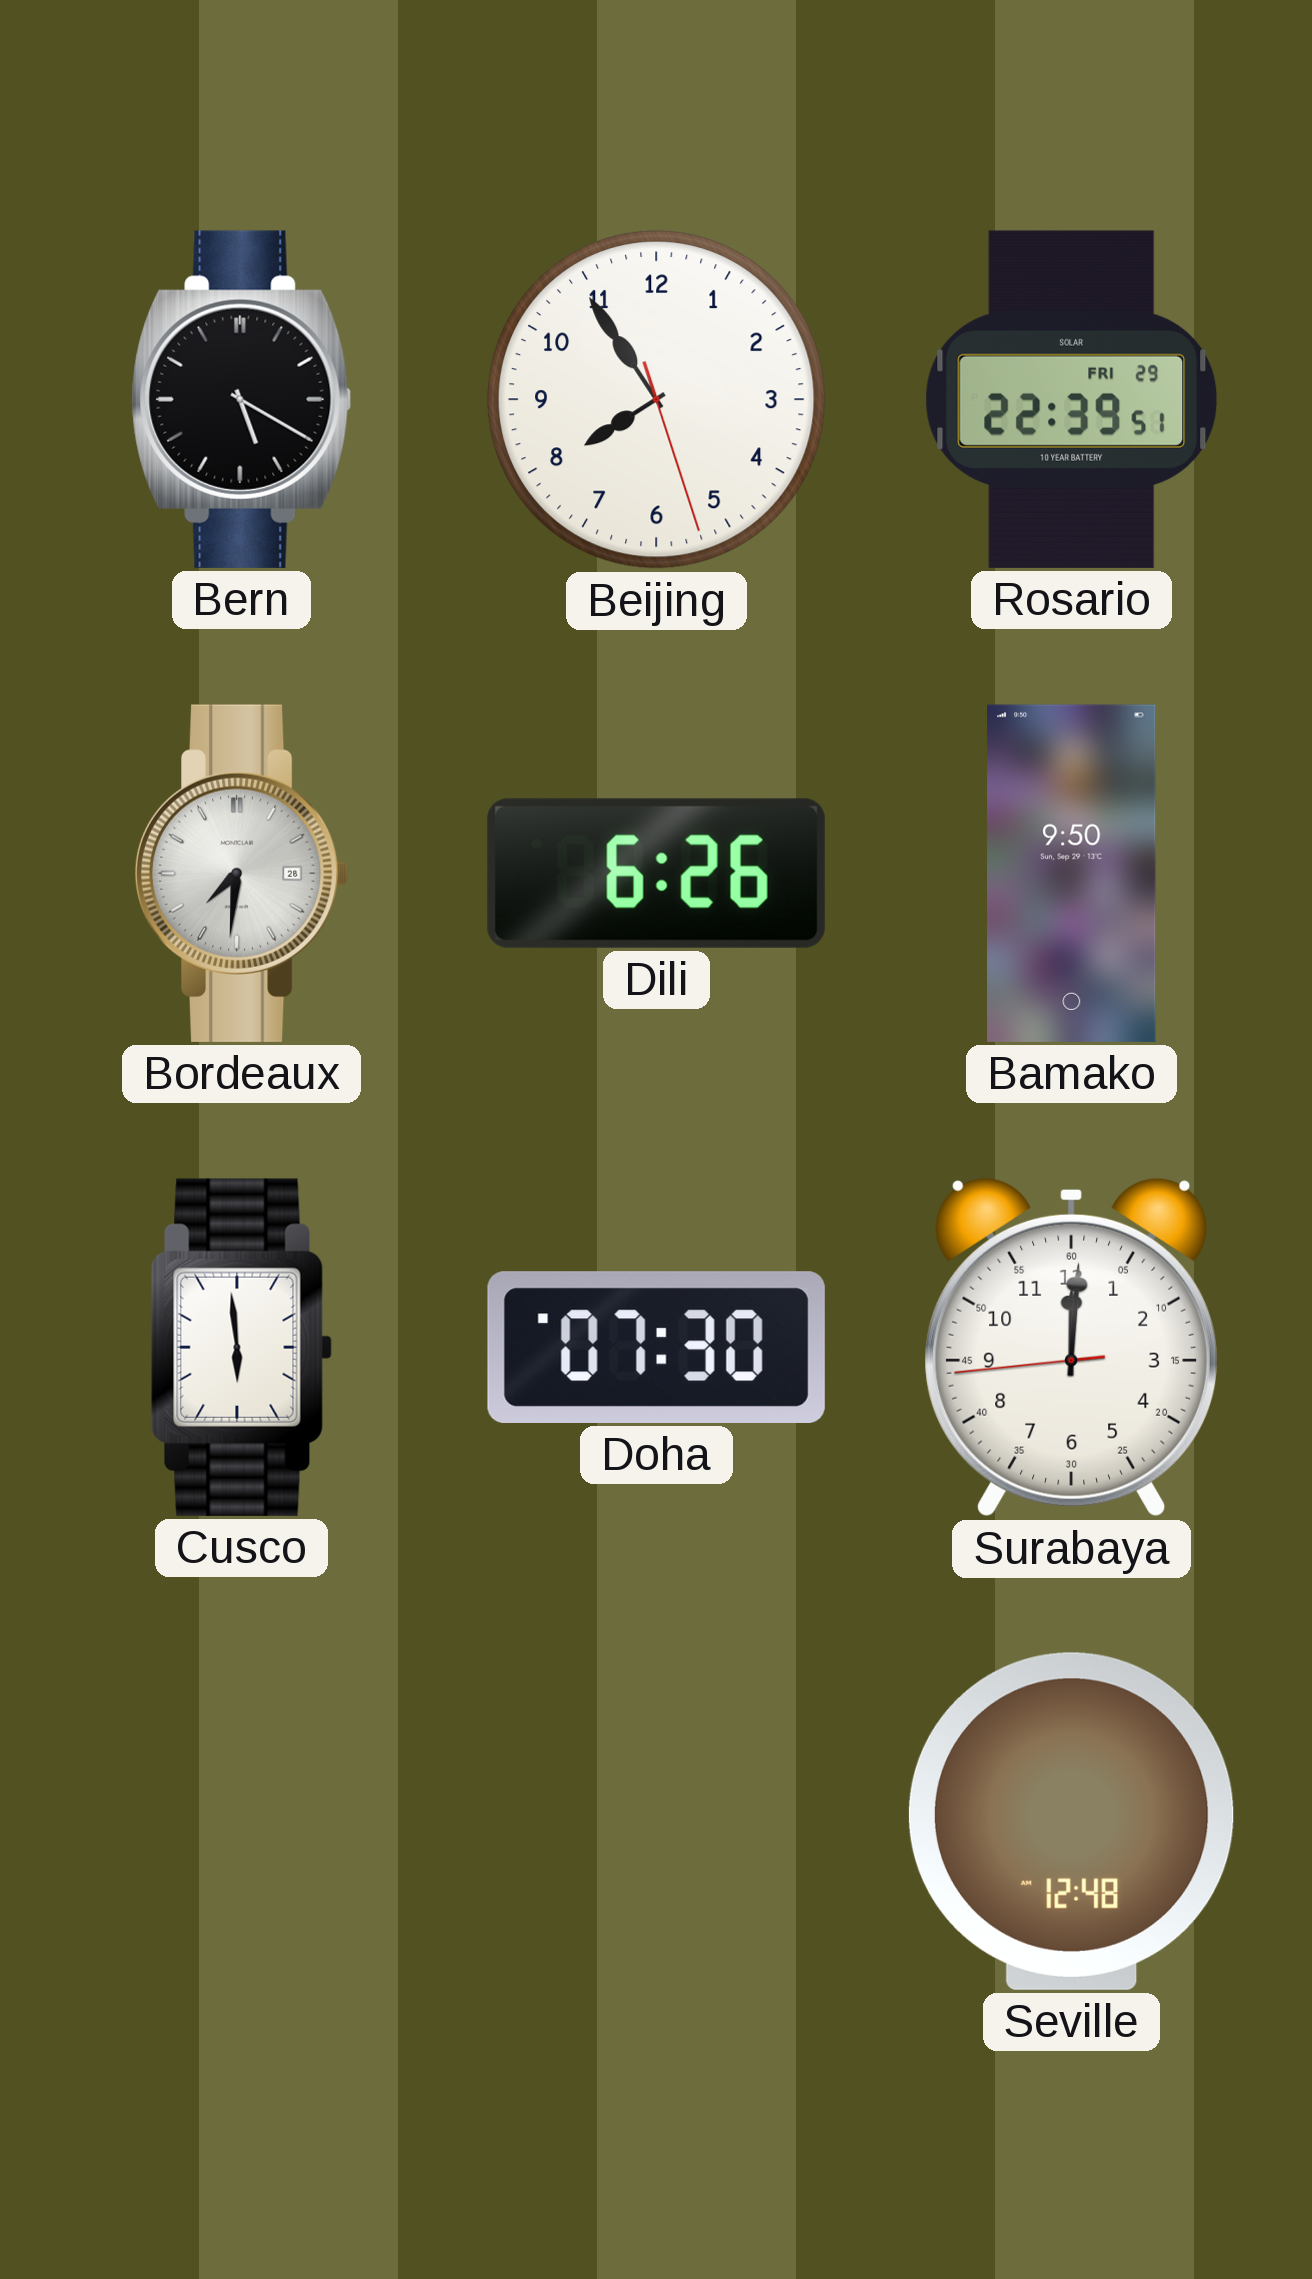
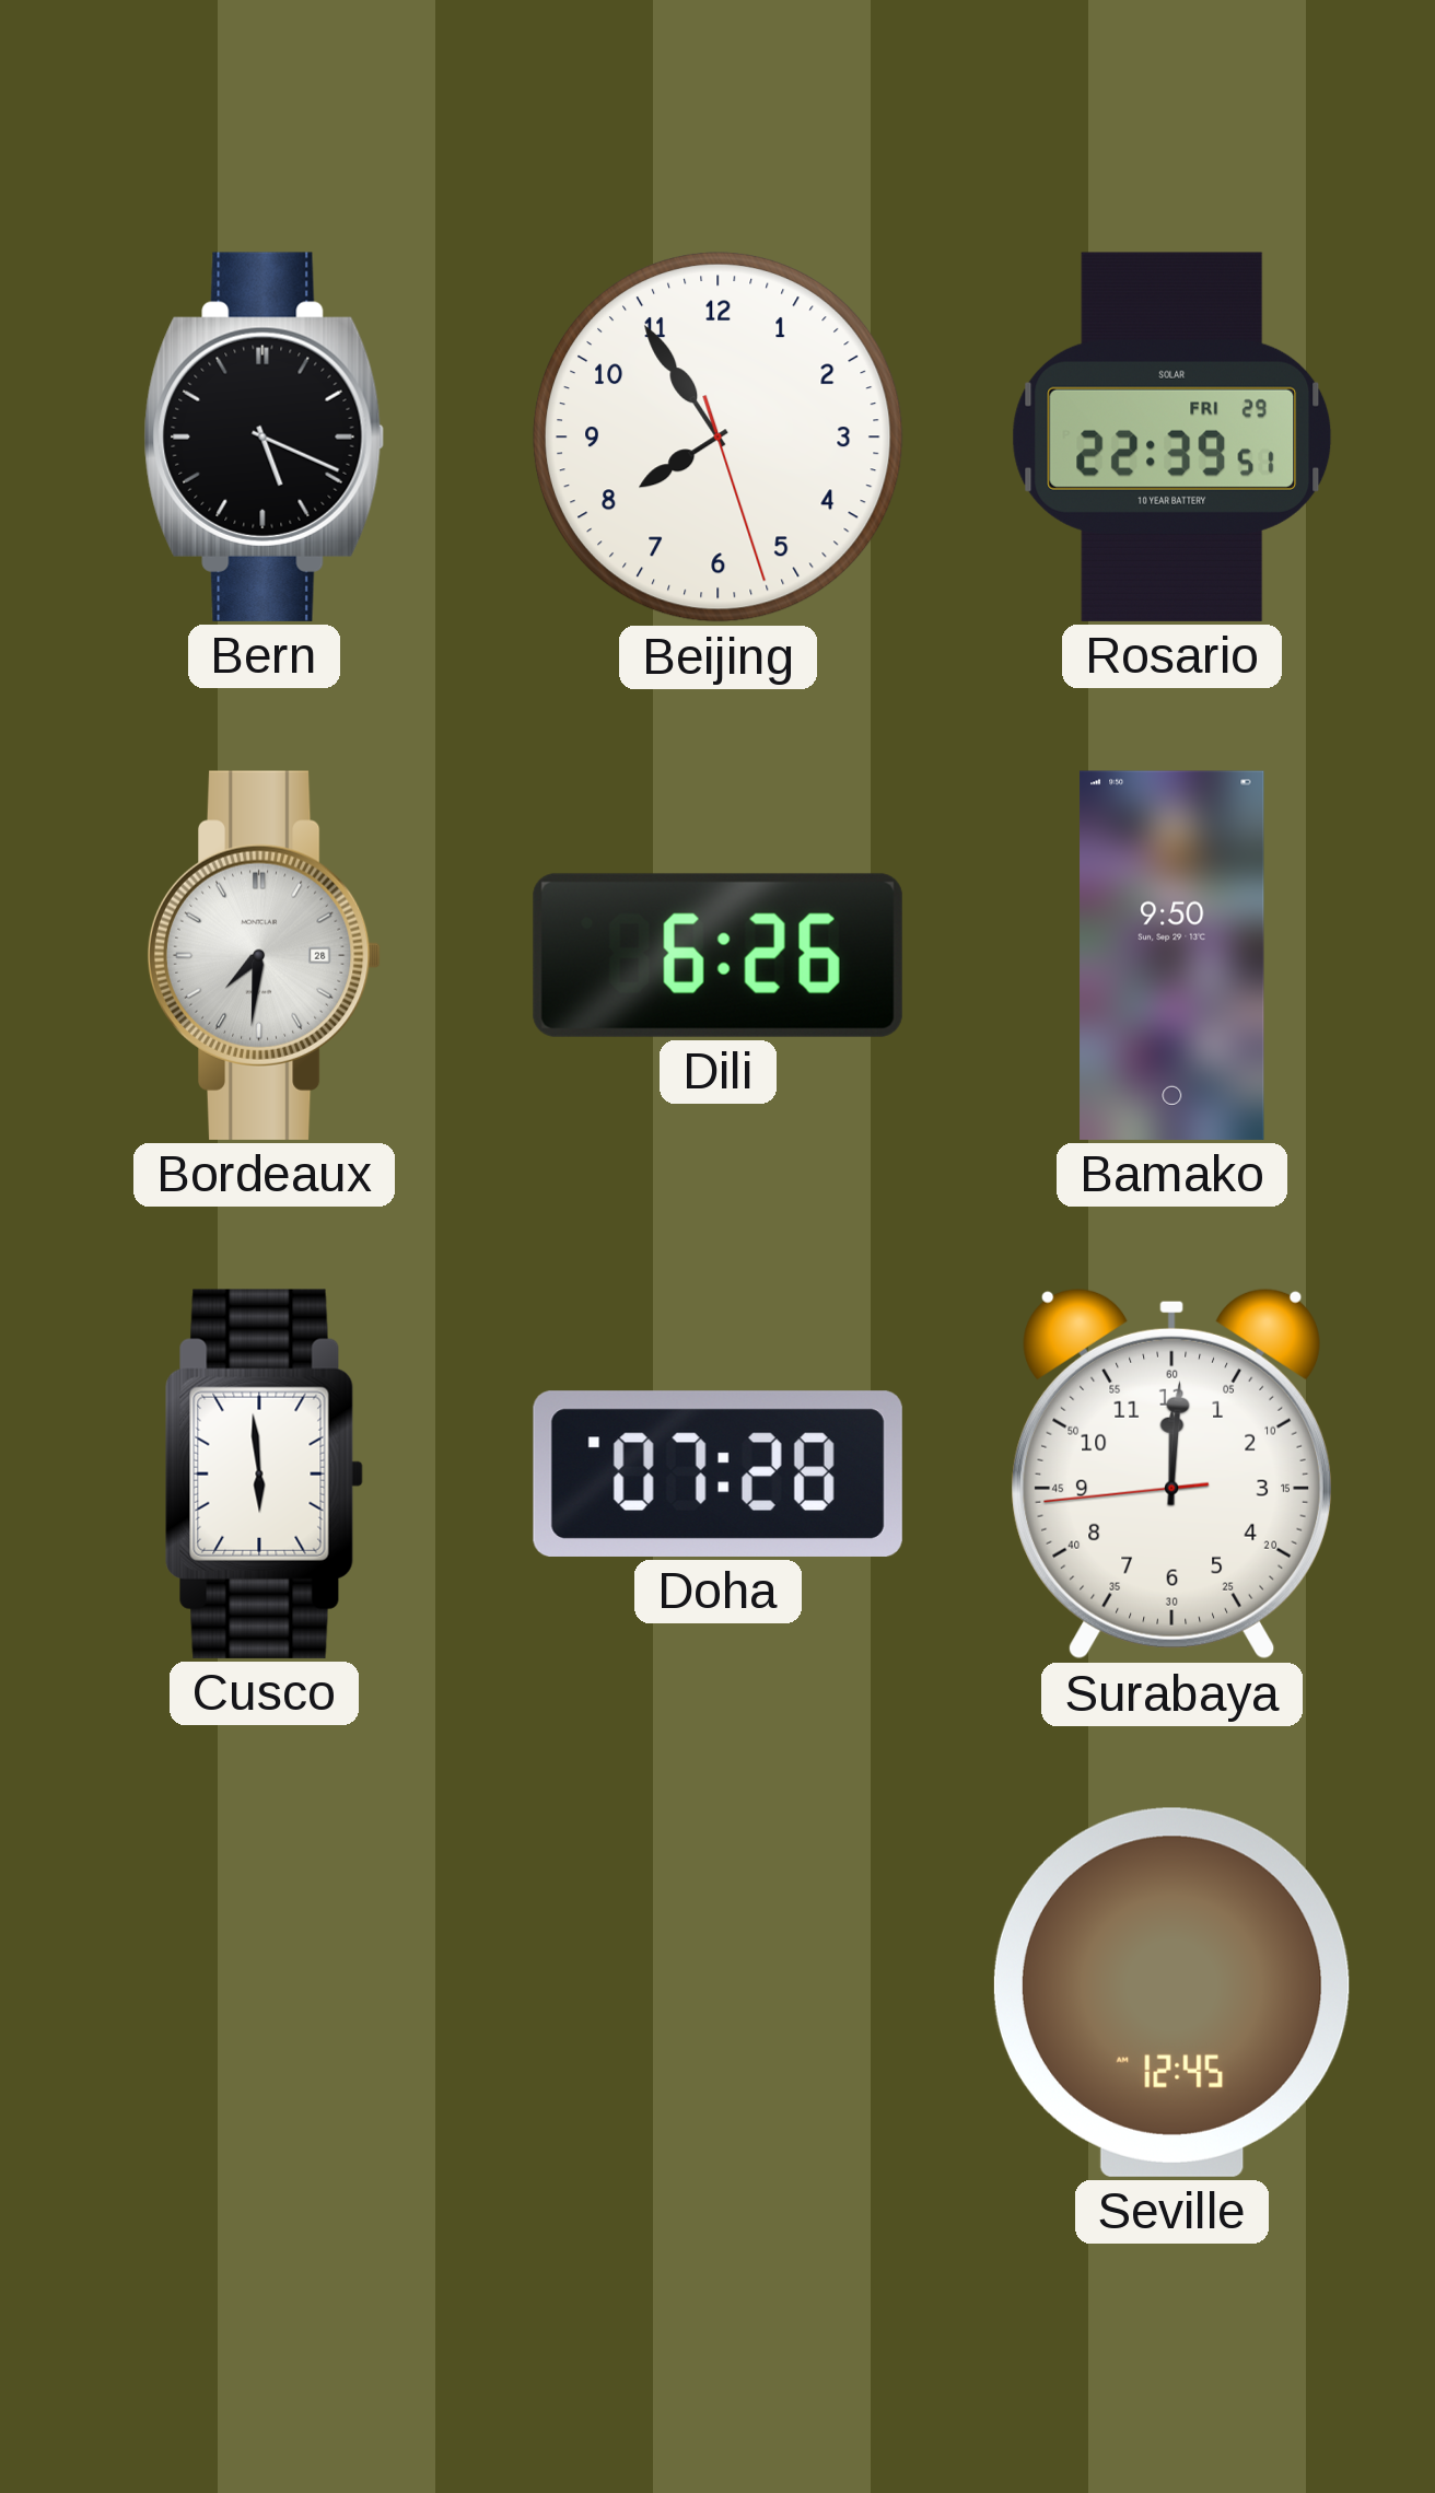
Bern: 5:20 -> 5:19
Doha: 07:30 -> 07:28
Seville: 12:48 -> 12:45
